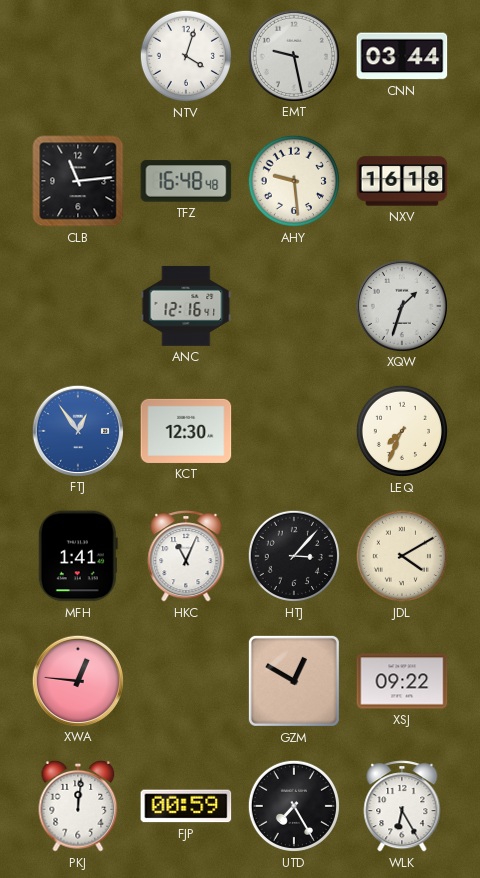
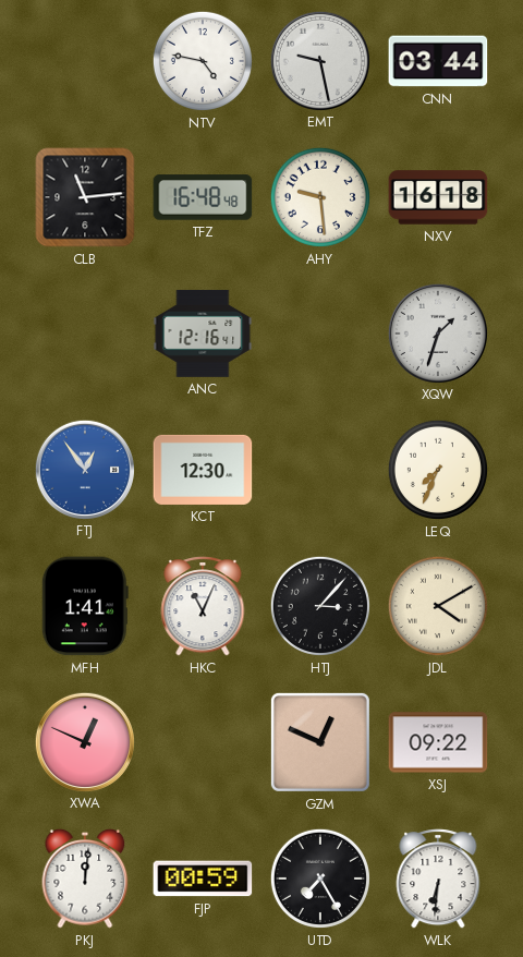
NTV: 4:03 -> 4:47
XWA: 12:46 -> 12:49
GZM: 12:50 -> 12:49
WLK: 6:25 -> 6:31
